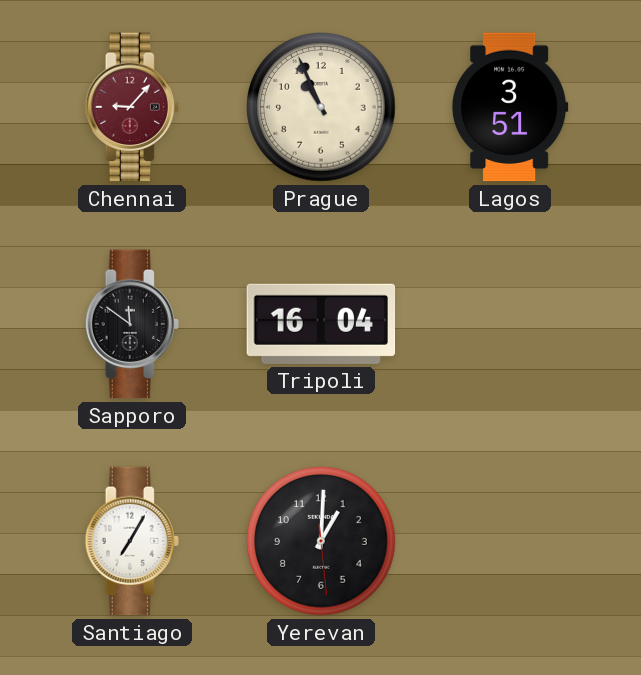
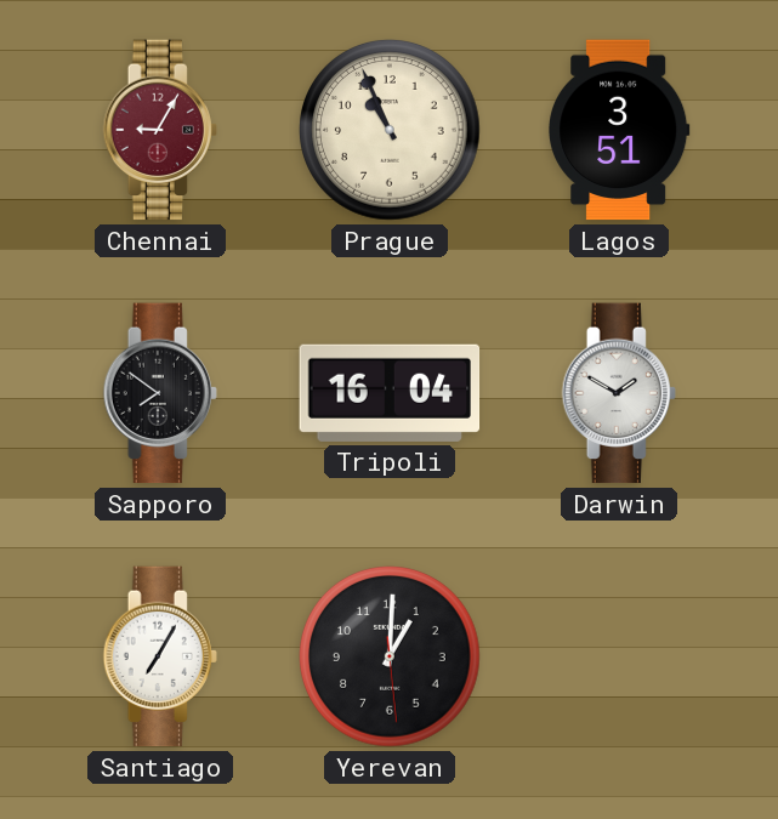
Chennai: 9:07 -> 9:05
Sapporo: 11:51 -> 7:51
Darwin: none -> 1:50
